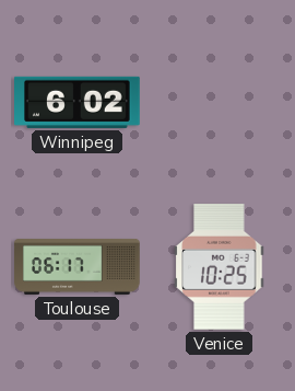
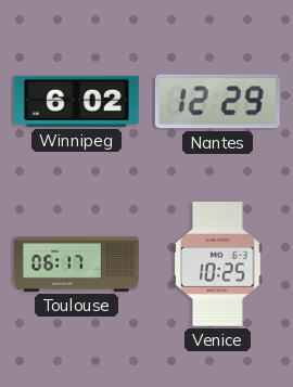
Nantes: none -> 12:29
